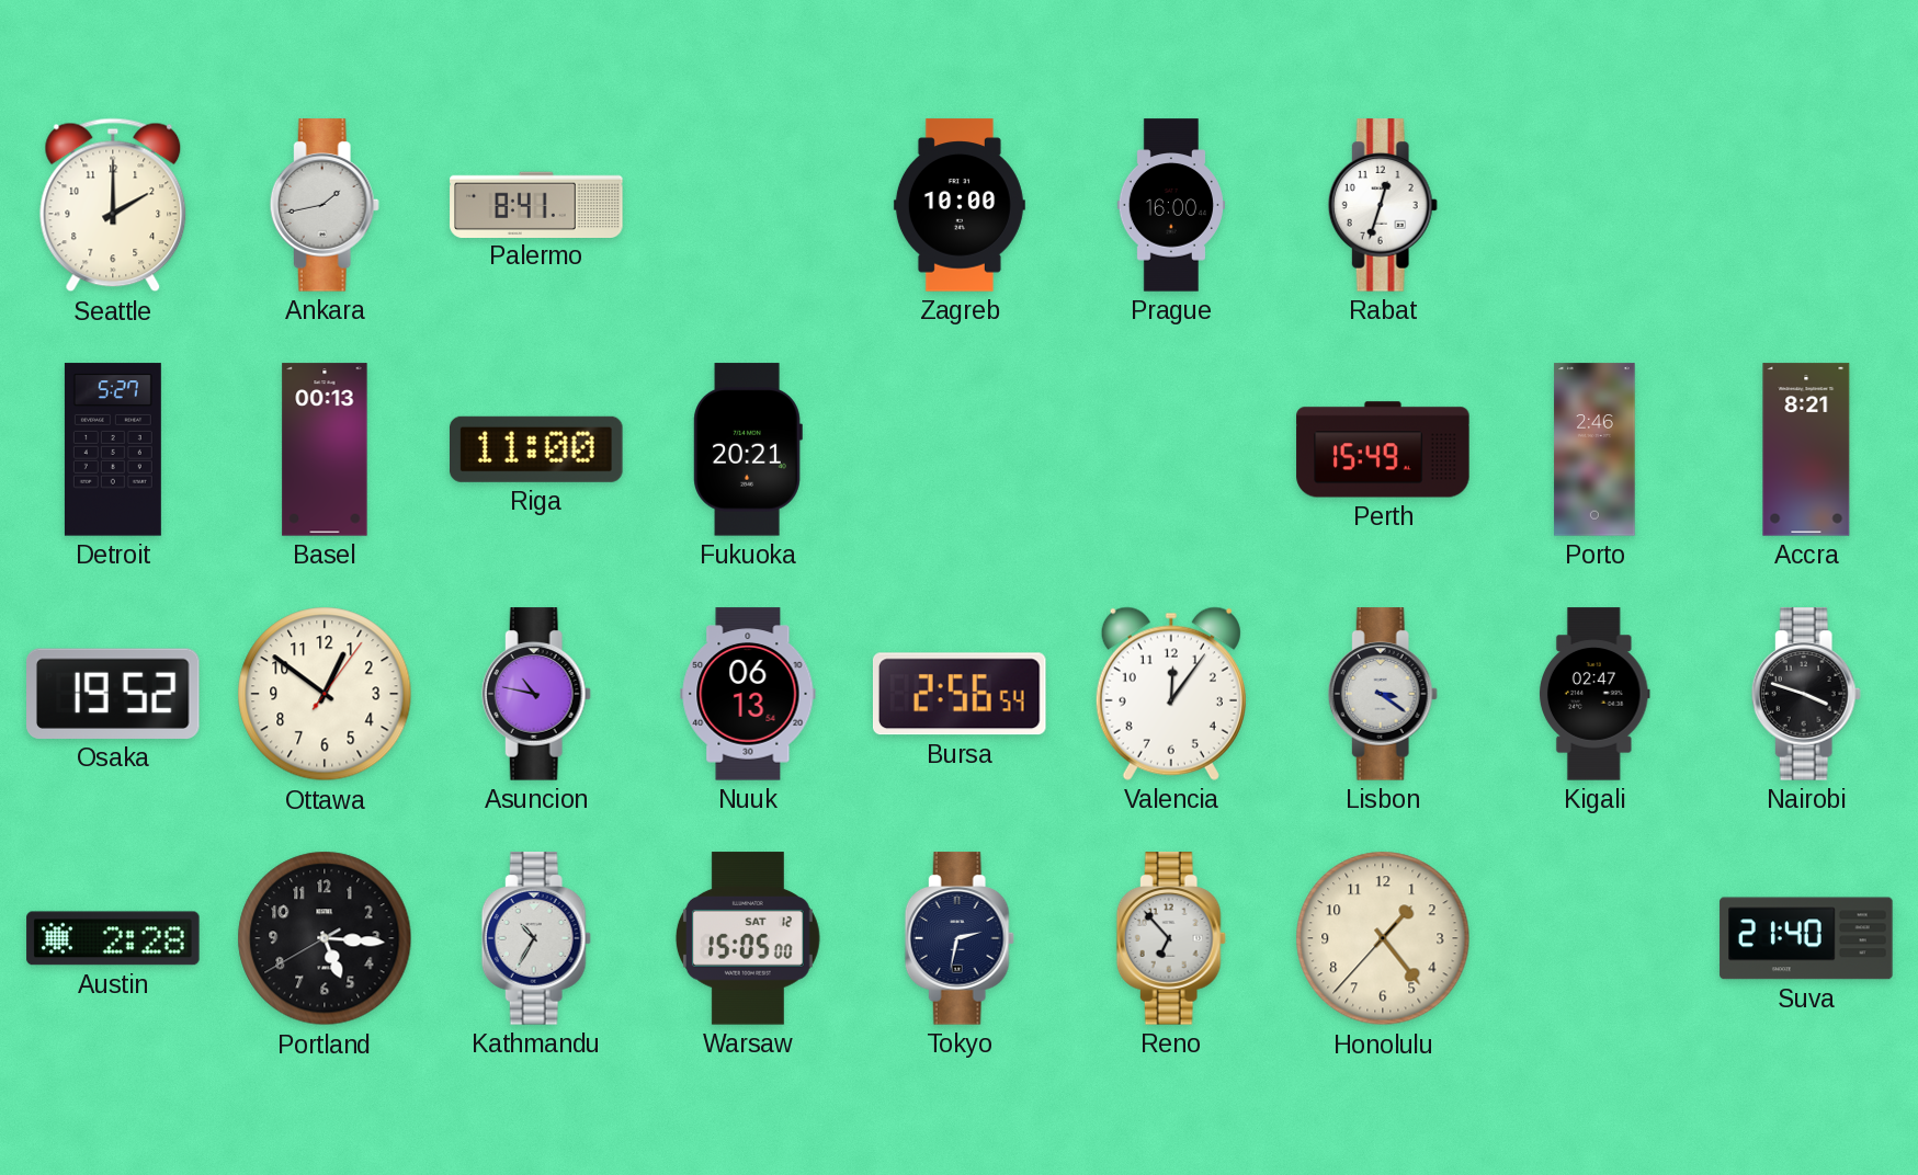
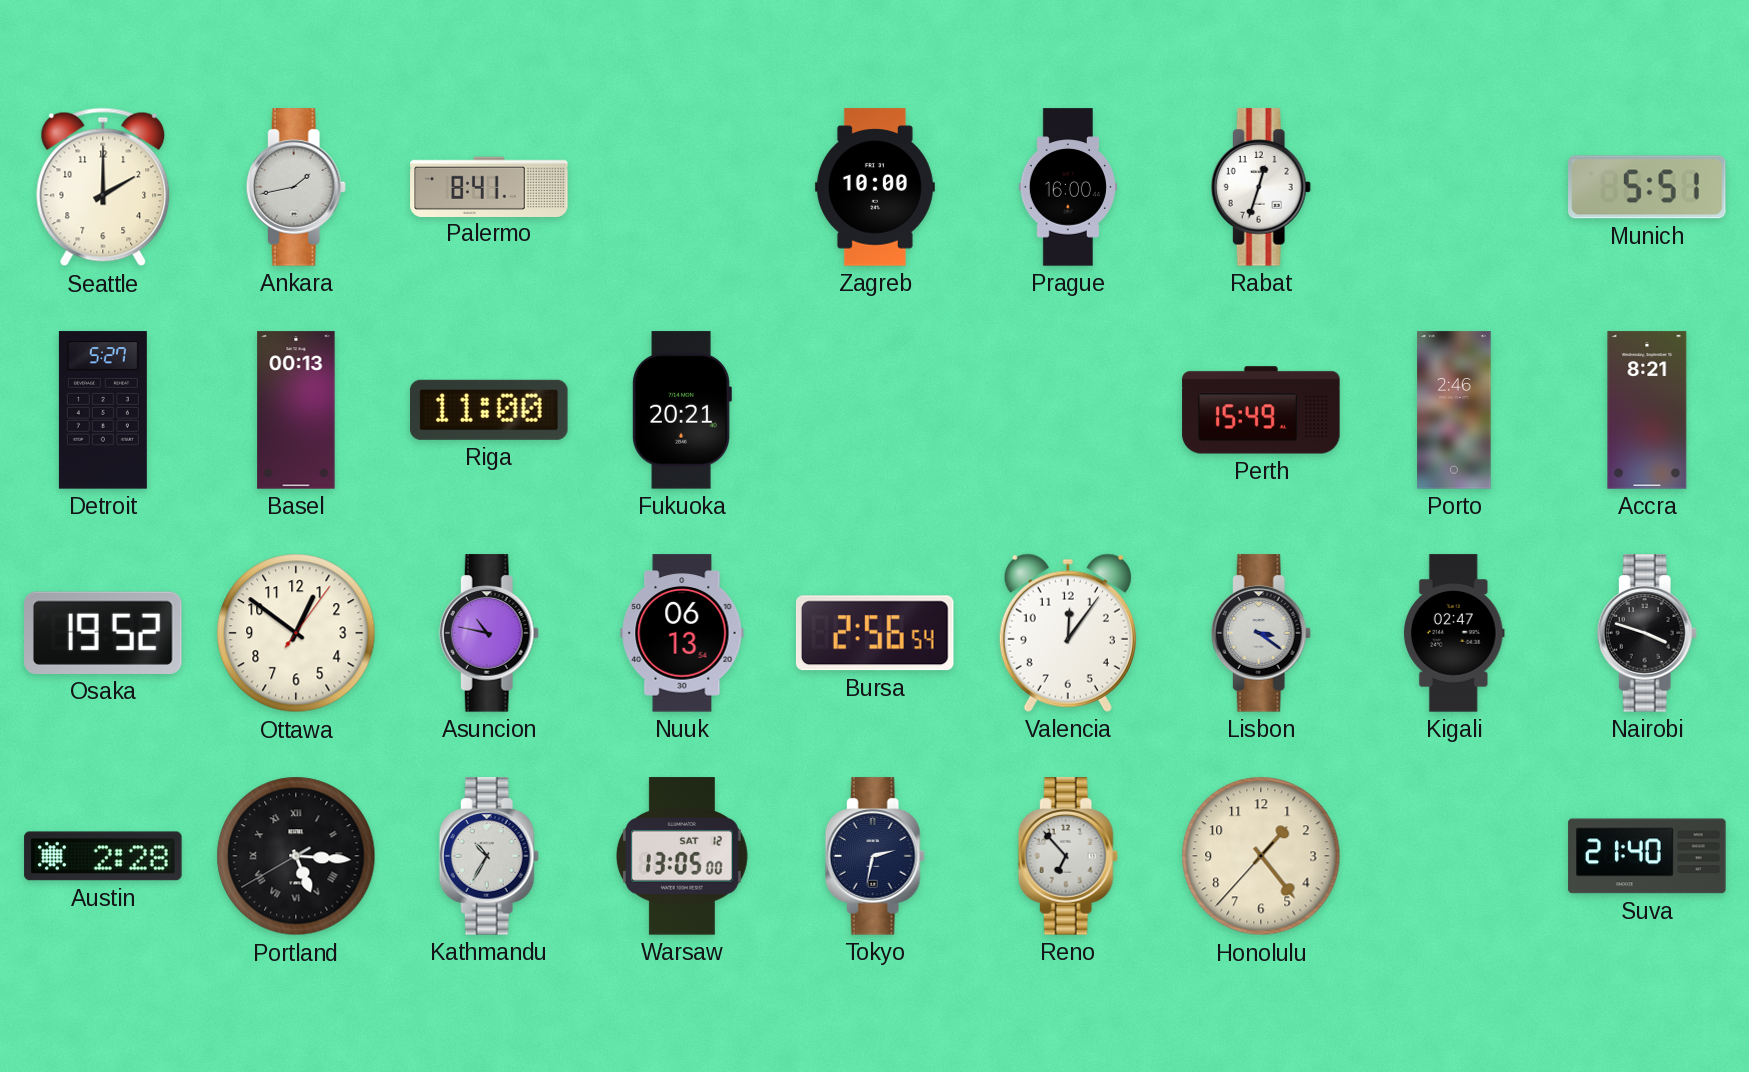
Munich: none -> 5:51
Portland numerals: Arabic -> Roman
Warsaw: 15:05 -> 13:05
